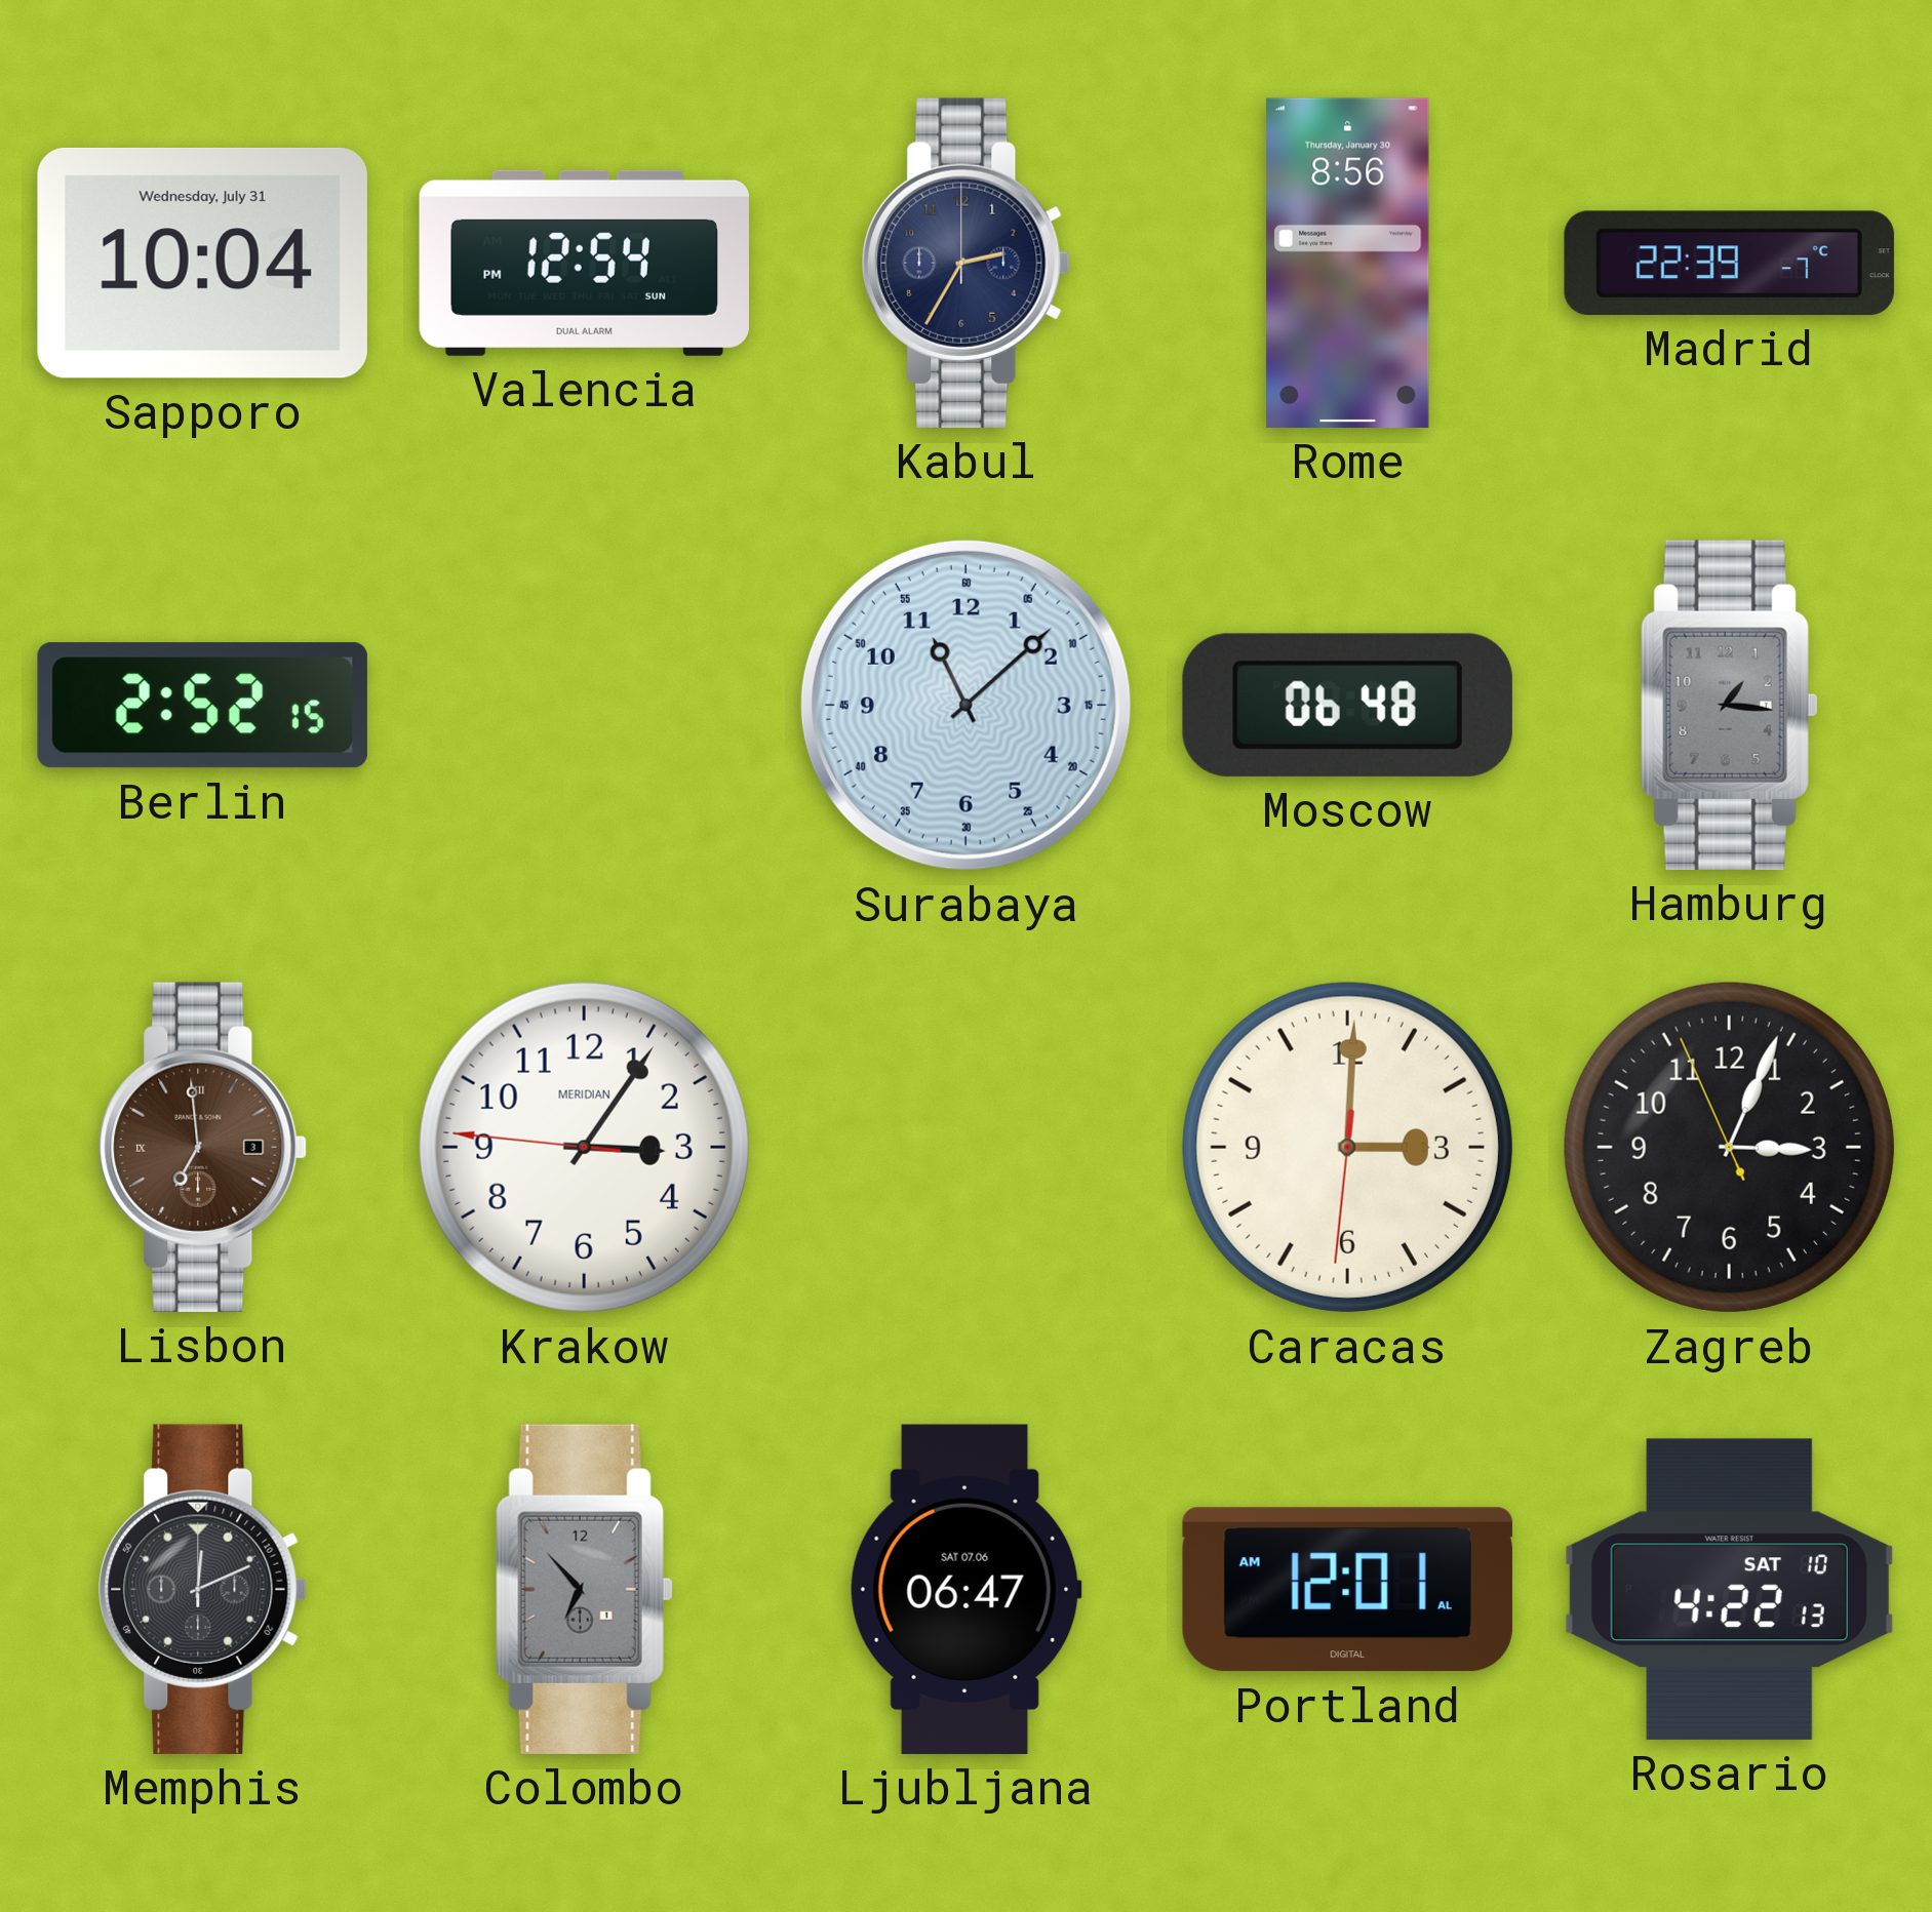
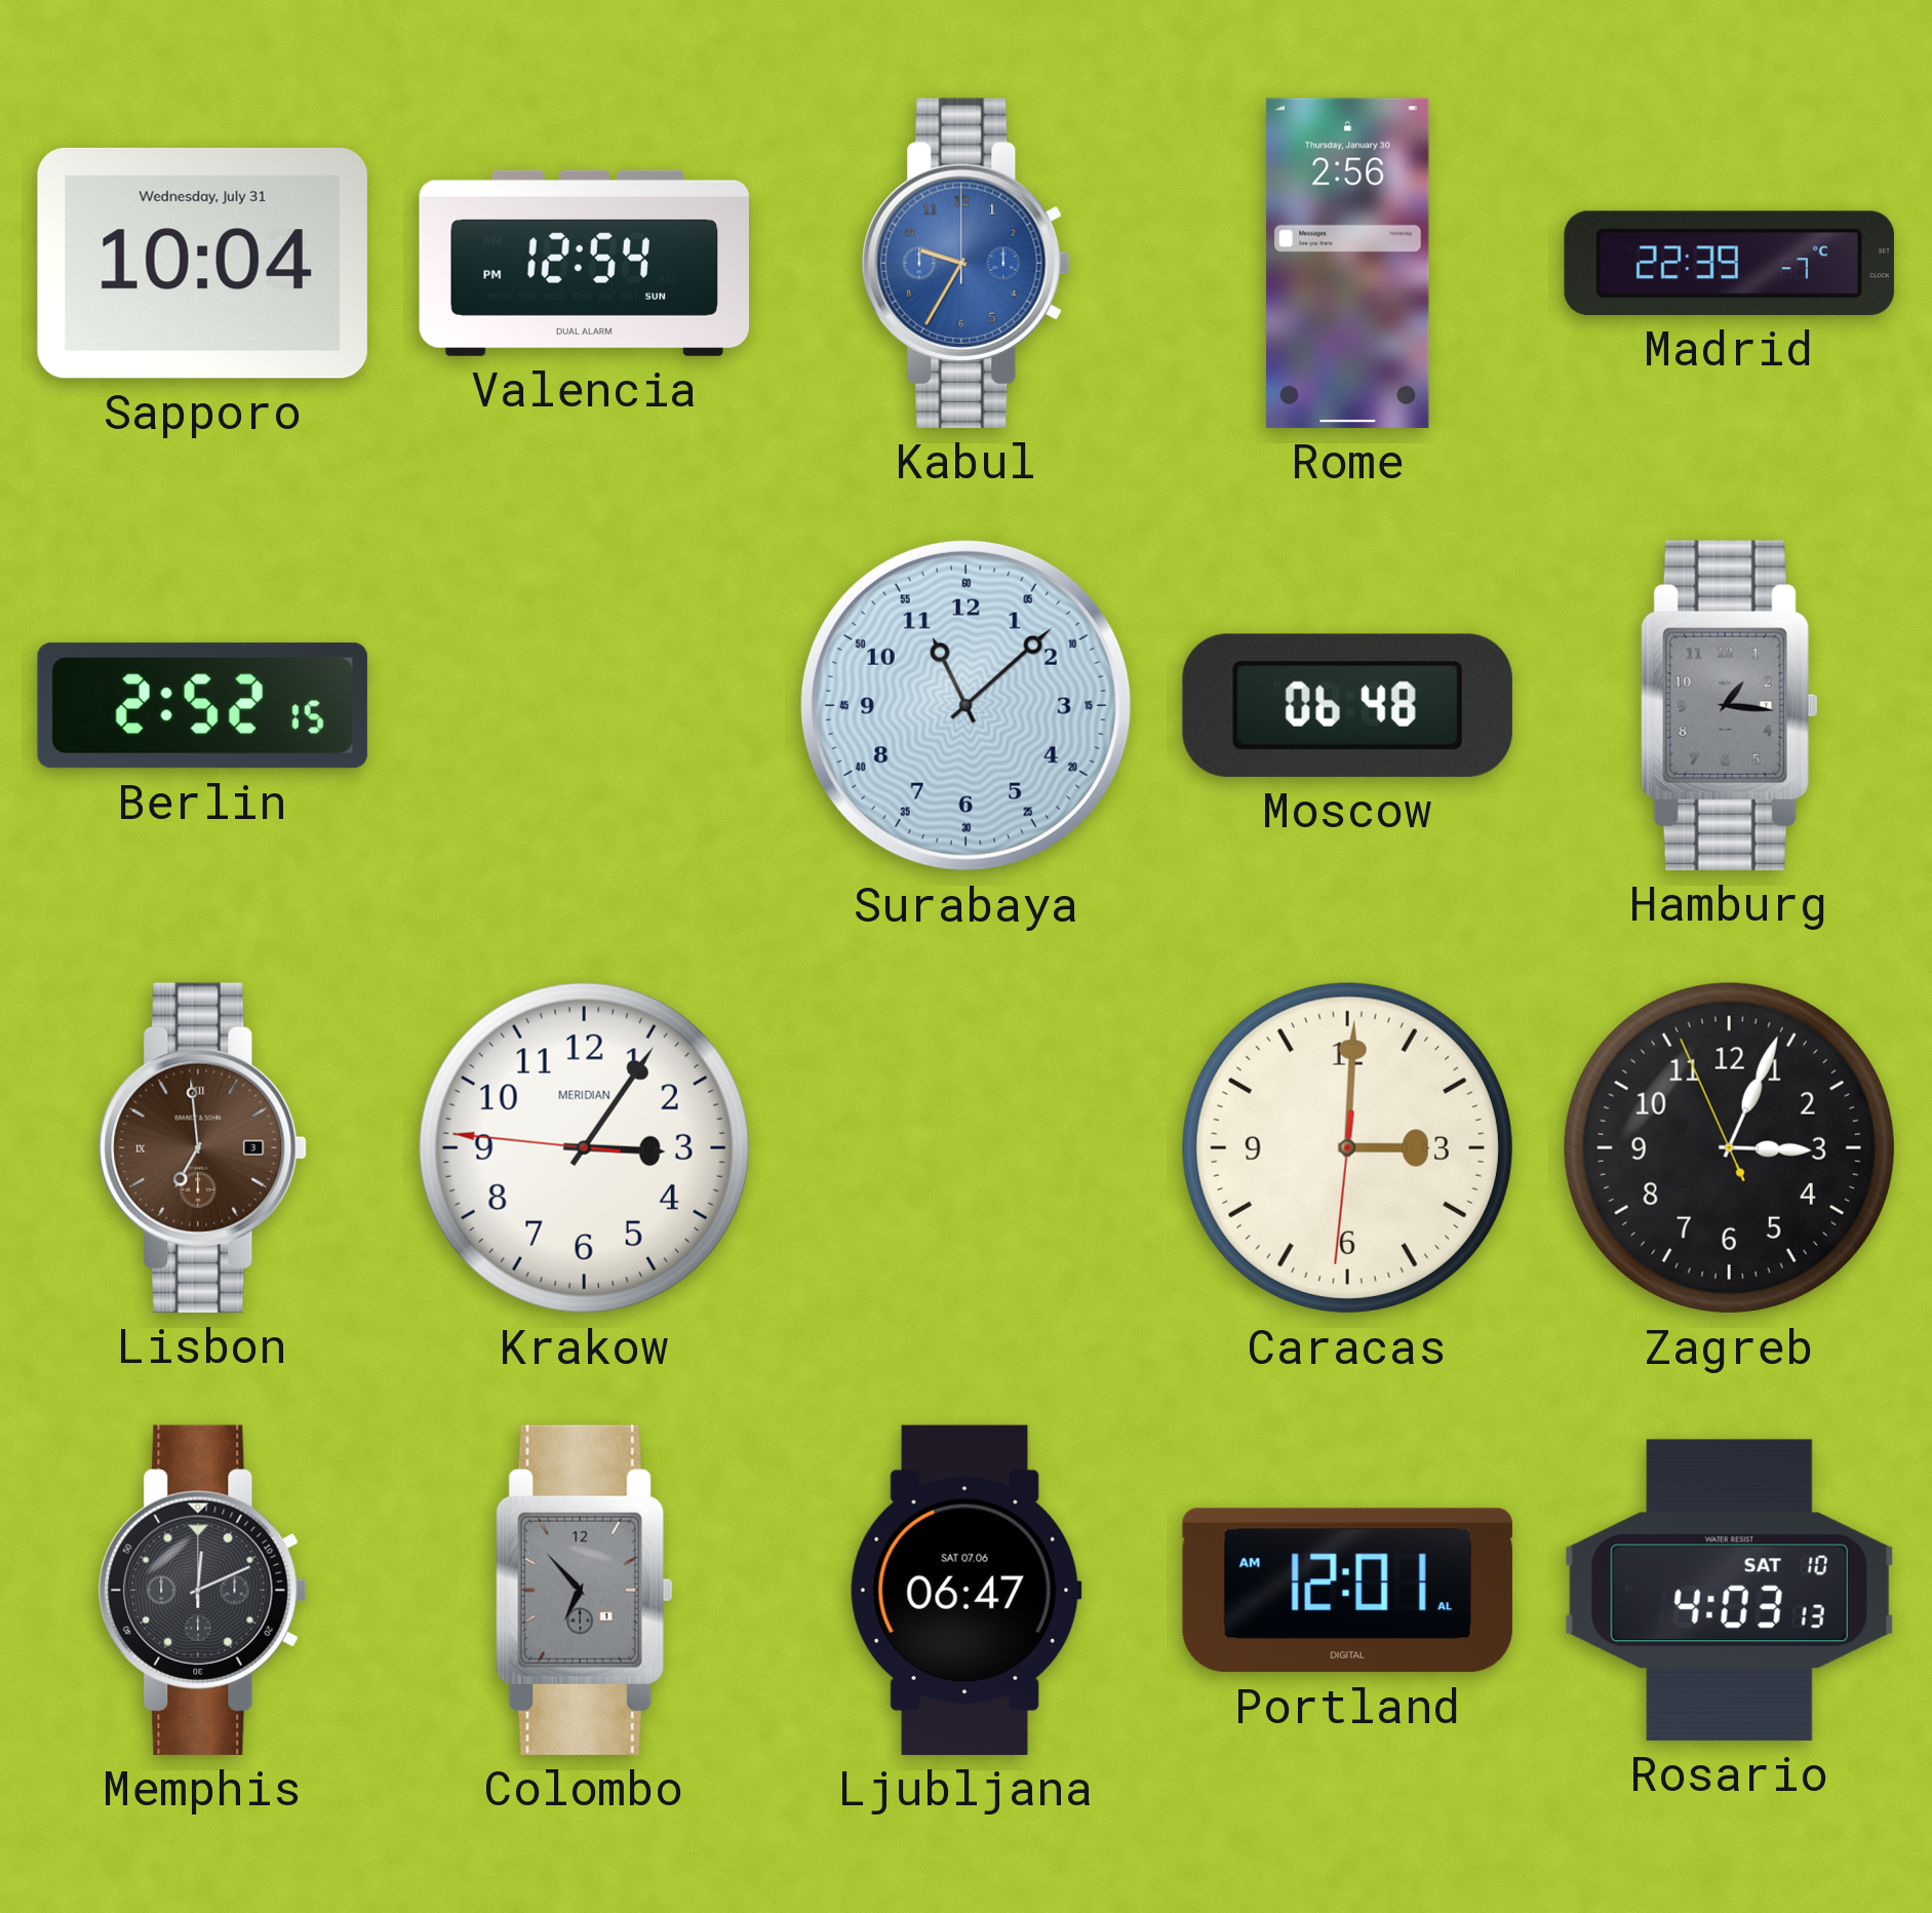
Kabul: 2:35 -> 9:35
Kabul dial: navy -> blue
Rome: 8:56 -> 2:56
Rosario: 4:22 -> 4:03
